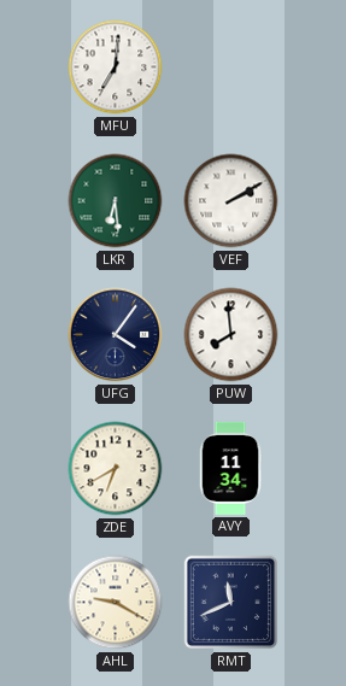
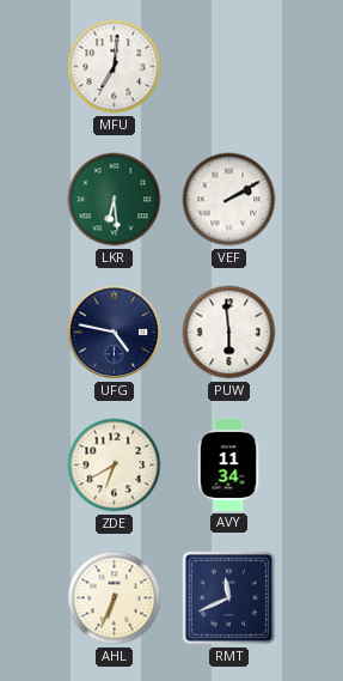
UFG: 4:06 -> 4:47
PUW: 7:59 -> 5:59
AHL: 9:20 -> 6:34
